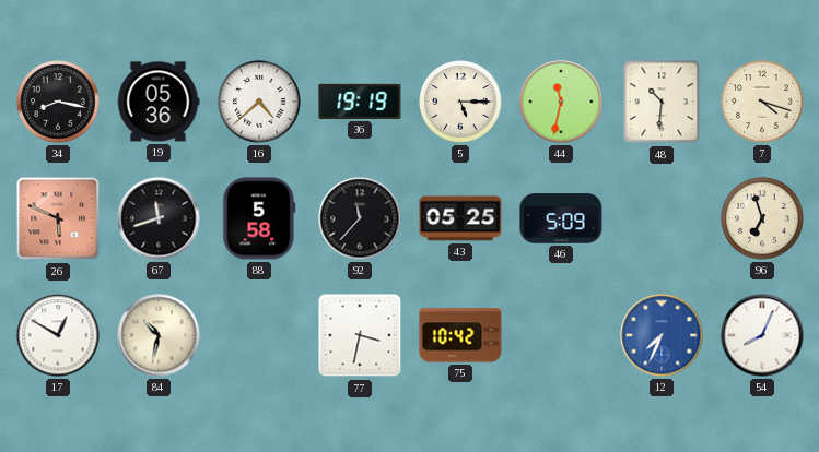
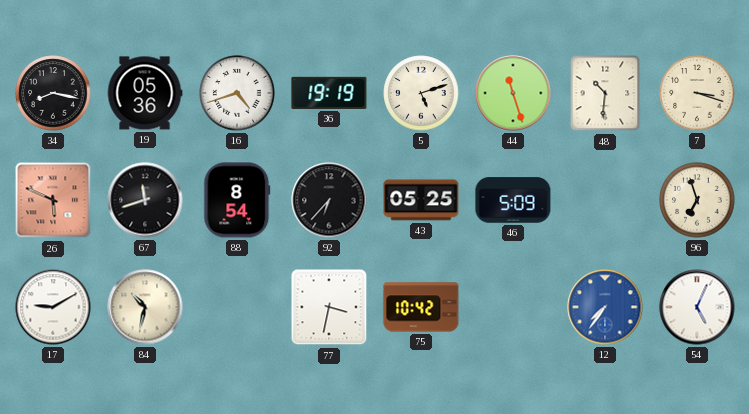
16: 4:38 -> 4:42
5: 5:15 -> 5:12
44: 11:32 -> 11:27
7: 4:18 -> 3:18
88: 5:58 -> 8:54
92: 11:37 -> 6:37
17: 12:50 -> 9:10
12: 7:34 -> 7:36
54: 8:04 -> 5:04
